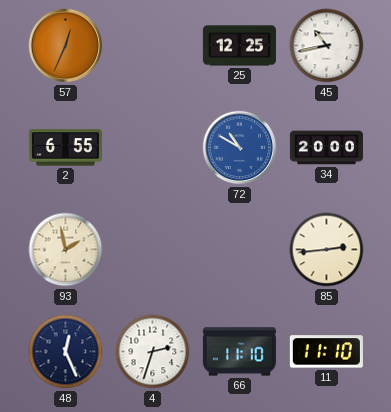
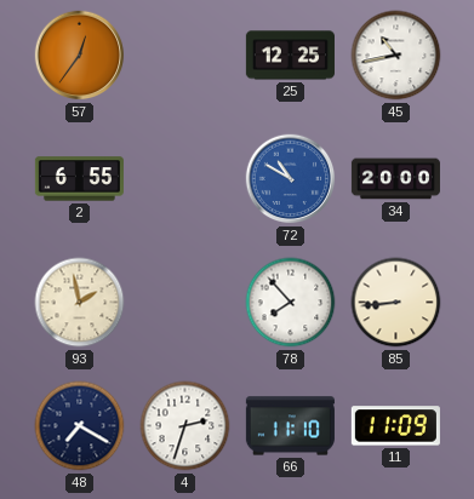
57: 12:34 -> 12:36
78: none -> 7:53
85: 2:44 -> 8:44
48: 12:26 -> 7:20
11: 11:10 -> 11:09
